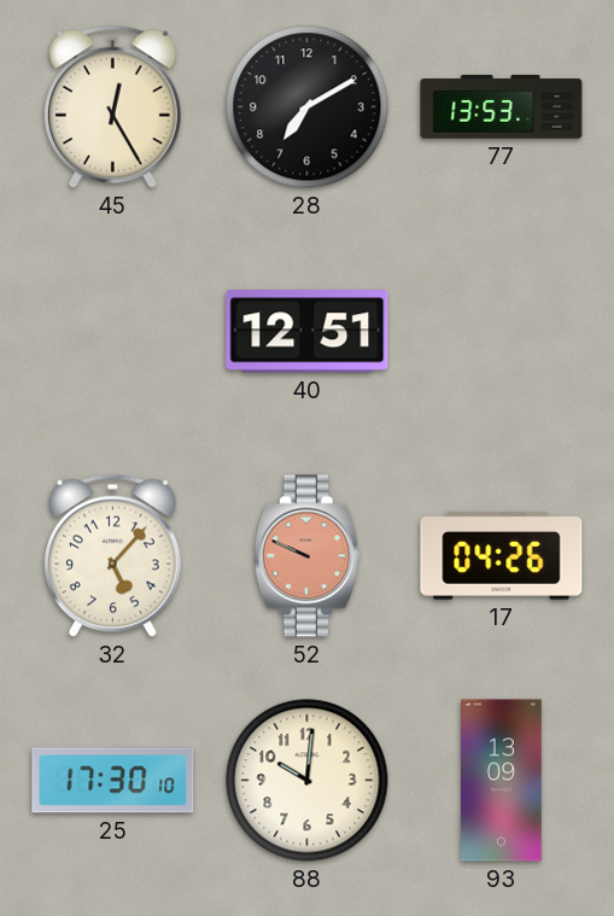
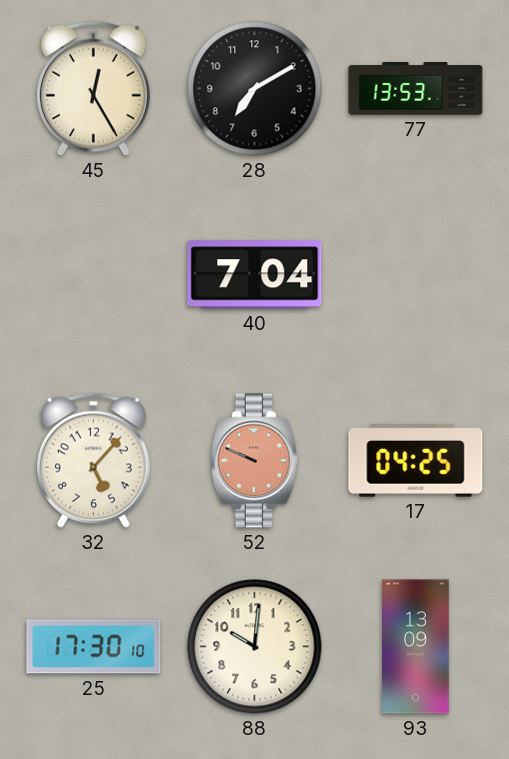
40: 12:51 -> 7:04
17: 04:26 -> 04:25
